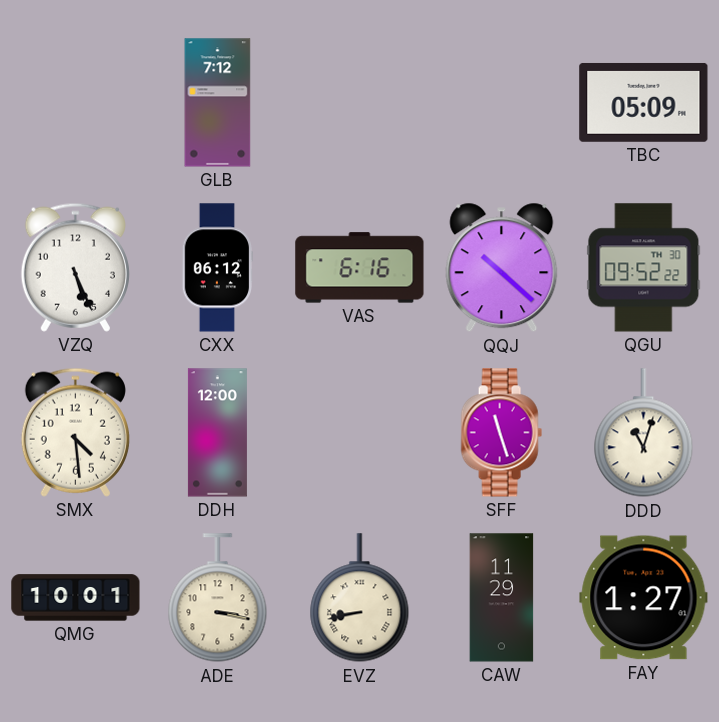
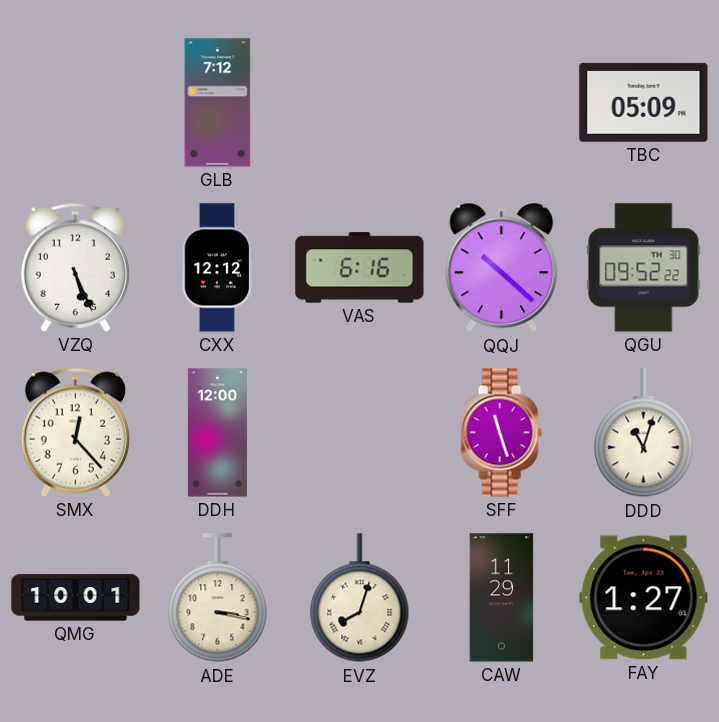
CXX: 06:12 -> 12:12
SMX: 4:29 -> 12:23
EVZ: 8:43 -> 8:03
